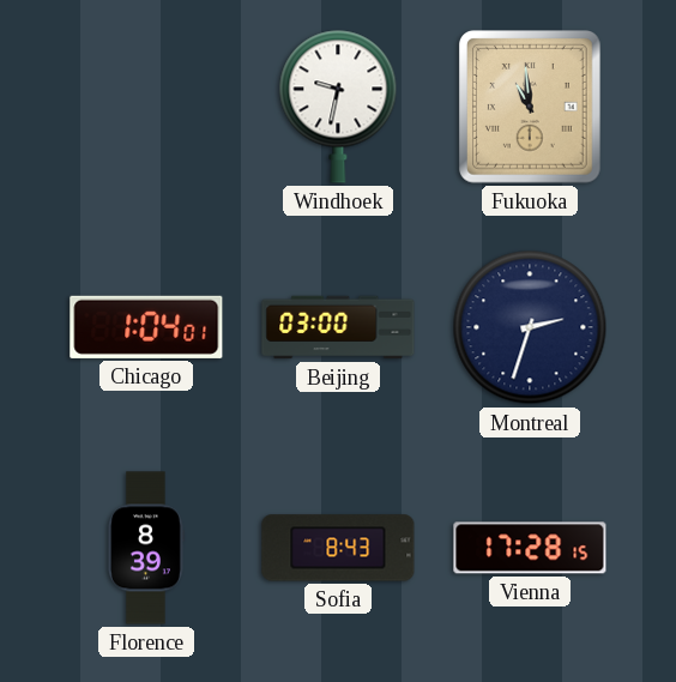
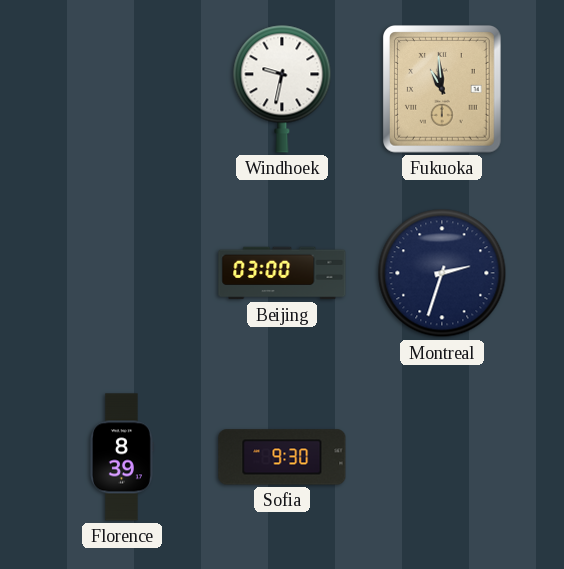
Chicago: 1:04 -> none
Sofia: 8:43 -> 9:30
Vienna: 17:28 -> none
